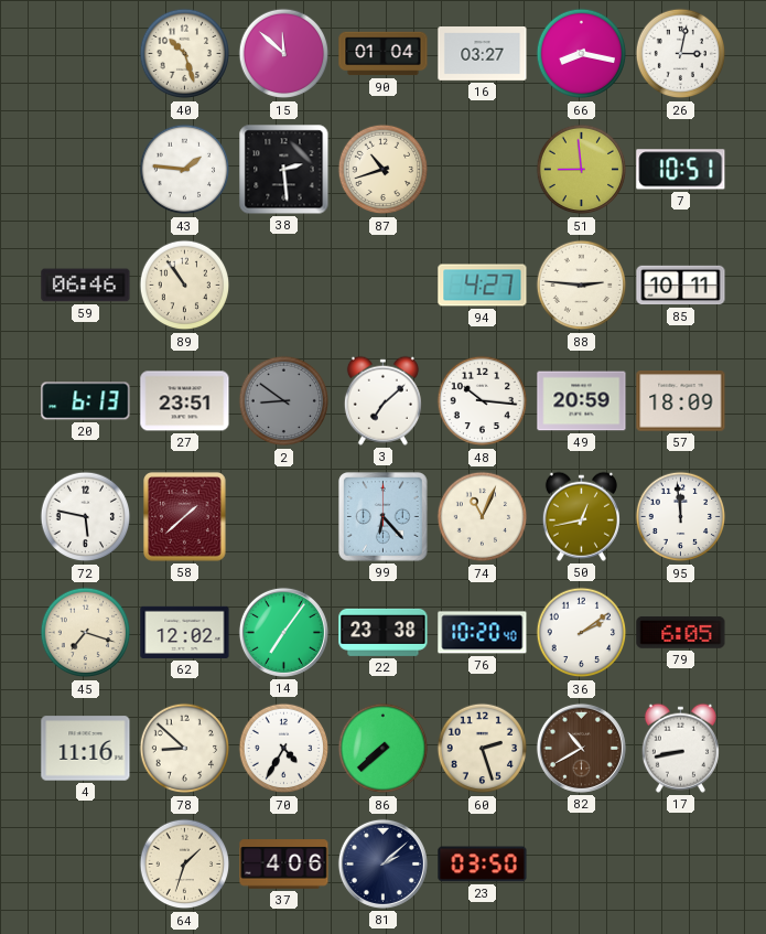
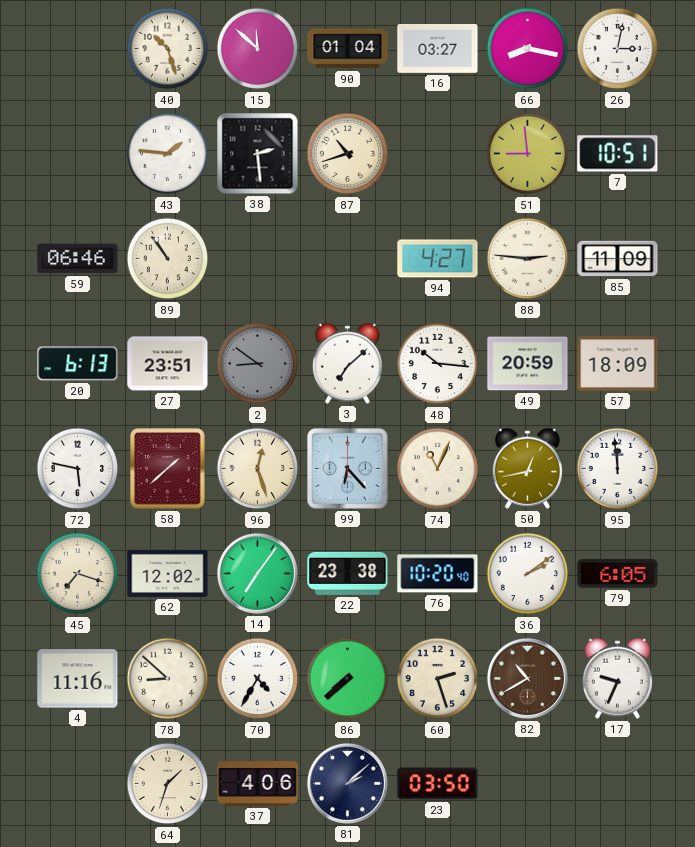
85: 10:11 -> 11:09
96: none -> 12:27
17: 8:43 -> 9:34
